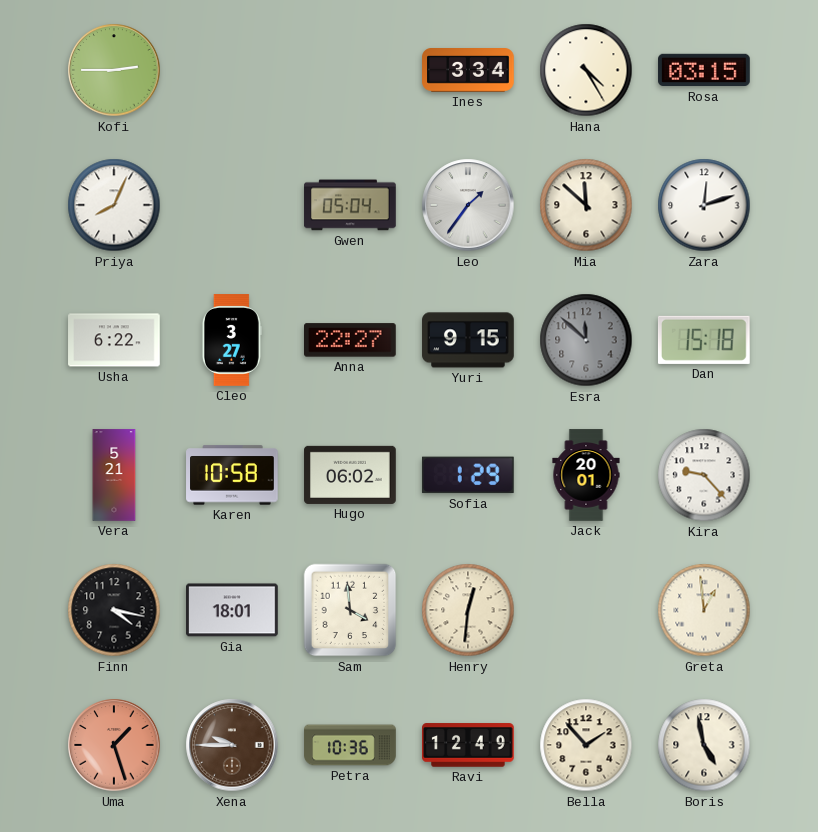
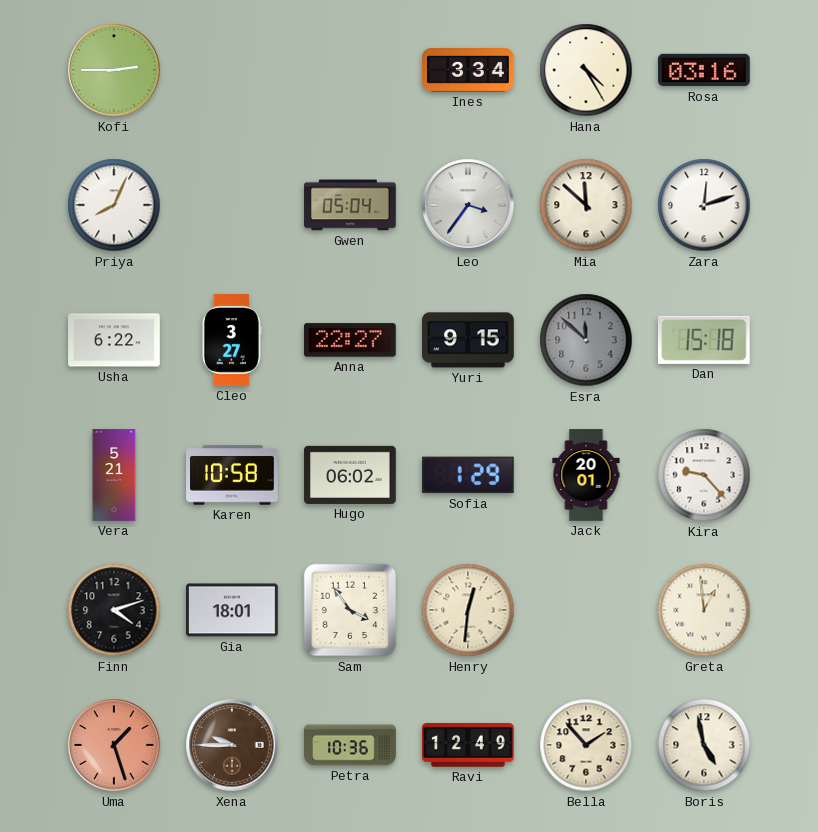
Rosa: 03:15 -> 03:16
Leo: 1:36 -> 3:36
Finn: 4:17 -> 4:12
Sam: 3:59 -> 3:54
